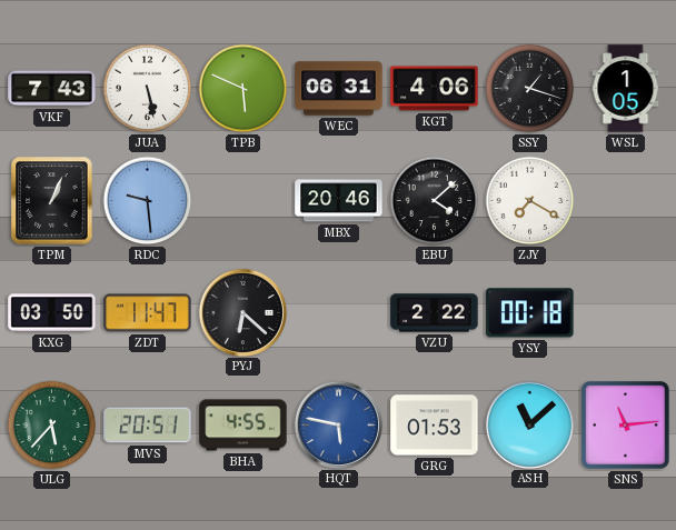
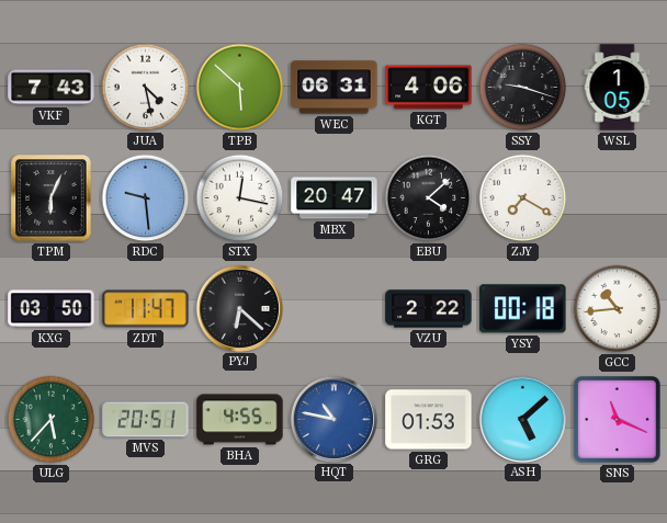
JUA: 5:28 -> 4:28
TPB: 5:49 -> 5:52
SSY: 1:18 -> 9:18
TPM: 1:04 -> 6:04
STX: none -> 12:17
MBX: 20:46 -> 20:47
GCC: none -> 10:44
HQT: 5:47 -> 10:47
ASH: 11:08 -> 5:08
SNS: 11:14 -> 11:19
